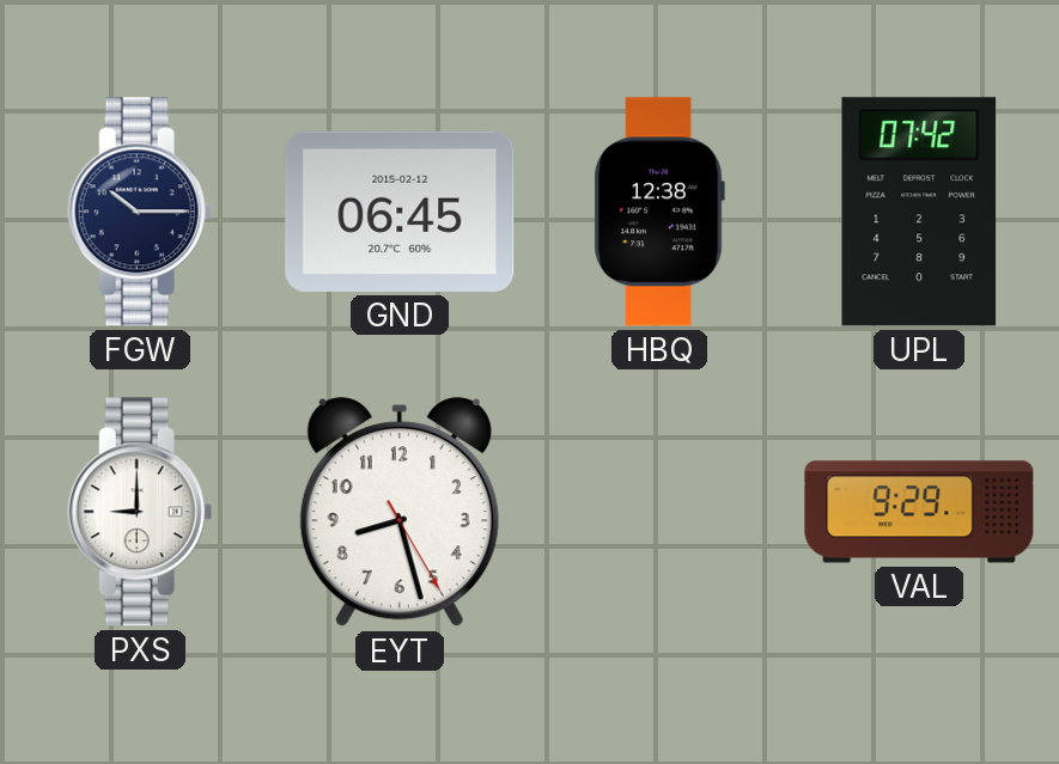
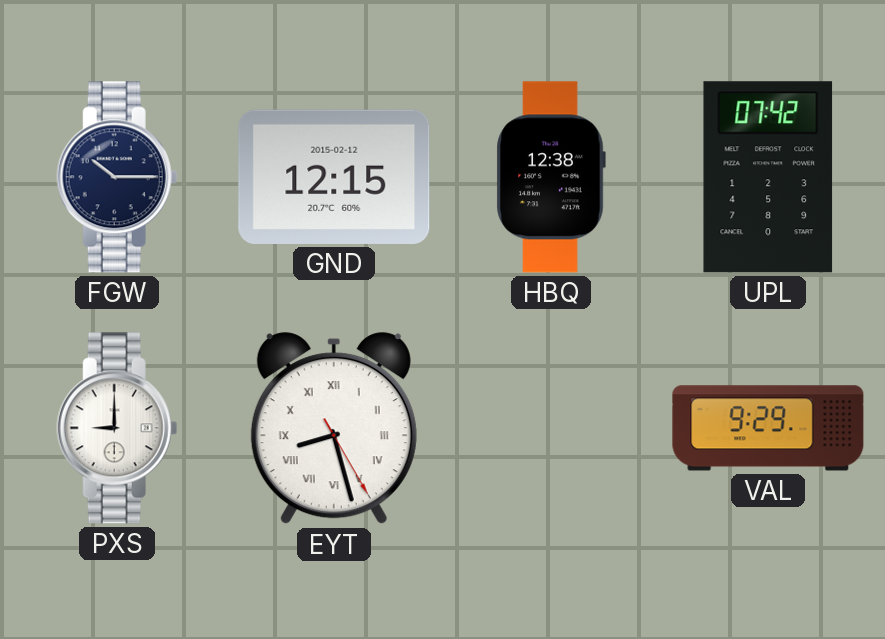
GND: 06:45 -> 12:15
EYT numerals: Arabic -> Roman
